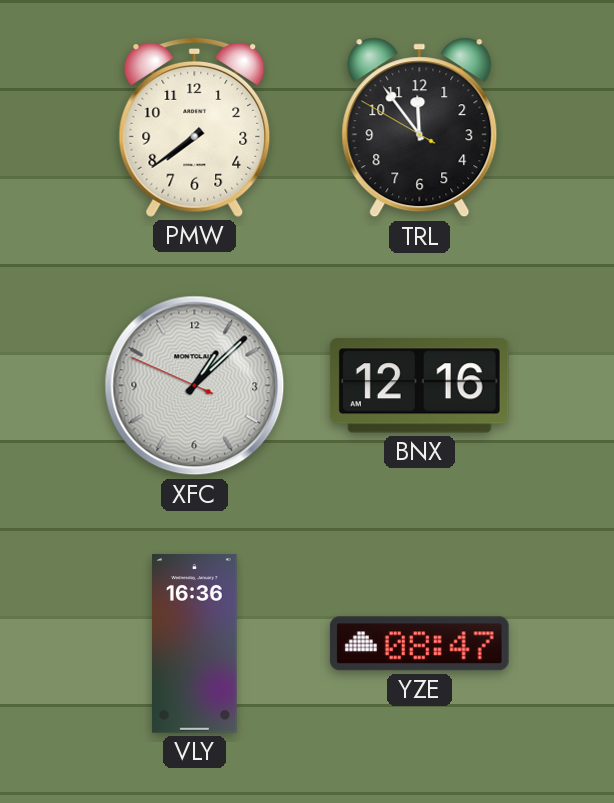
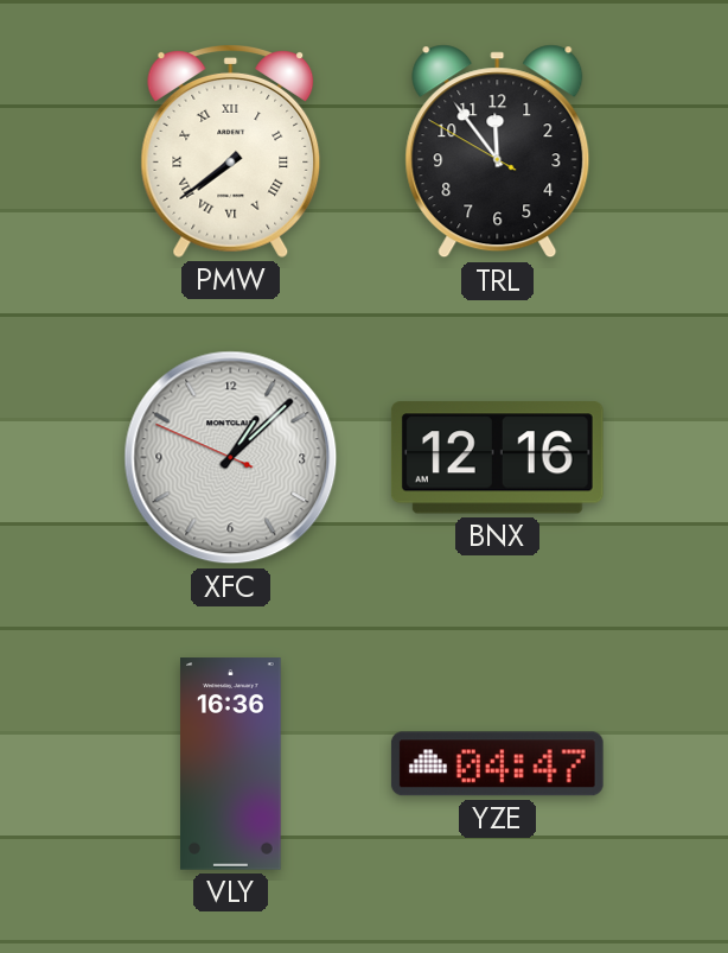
PMW numerals: Arabic -> Roman
YZE: 08:47 -> 04:47
